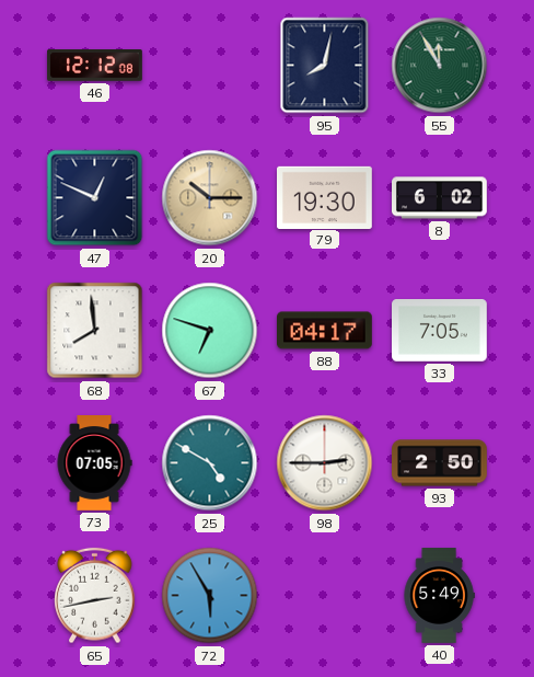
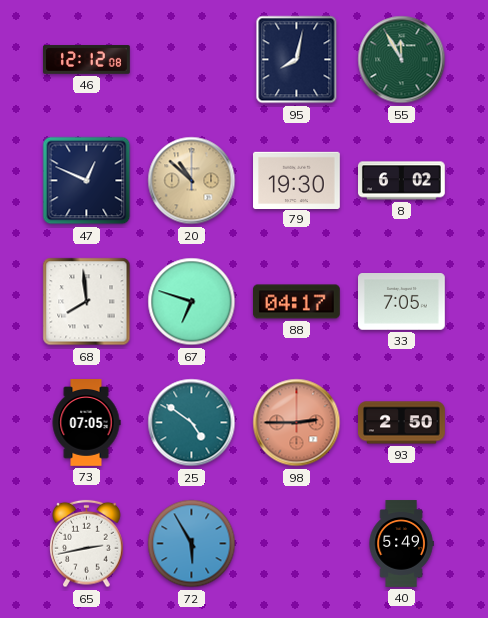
20: 10:15 -> 10:52
25: 4:50 -> 4:51
98 dial: white -> salmon
